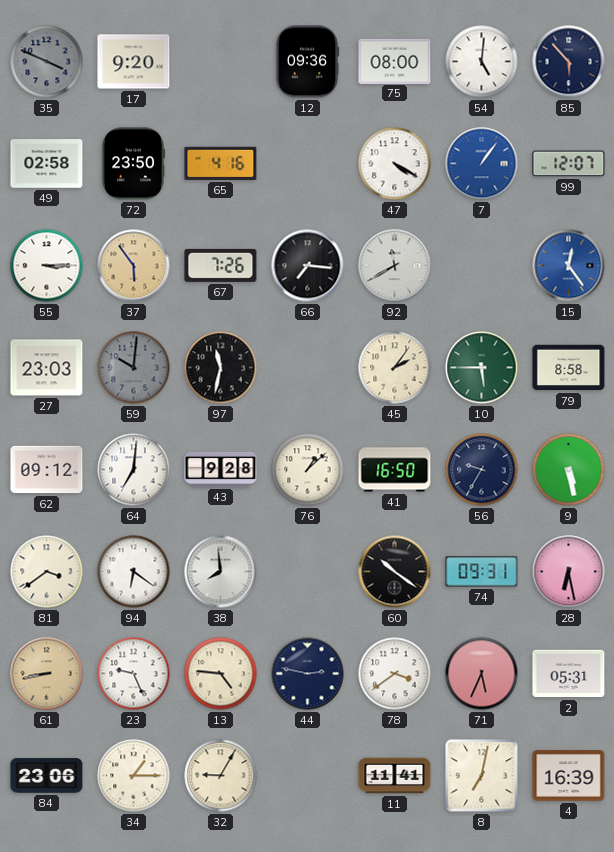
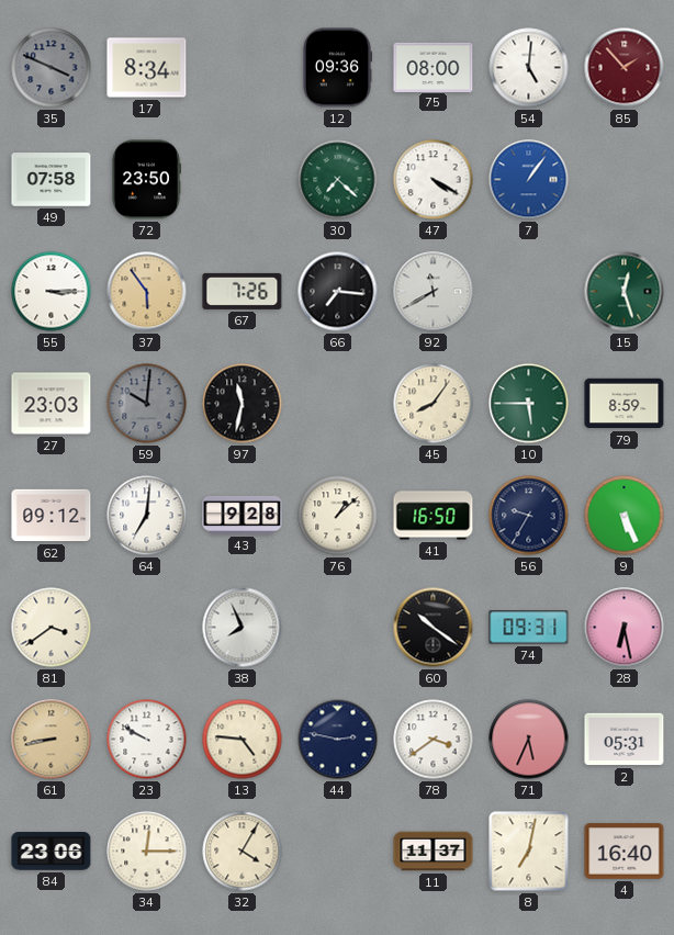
17: 9:20 -> 8:34
85: 5:53 -> 1:53
85 dial: navy -> burgundy
49: 02:58 -> 07:58
65: 4:16 -> none
30: none -> 7:22
99: 12:07 -> none
15: 12:24 -> 12:27
15 dial: blue -> green
45: 2:06 -> 8:06
79: 8:58 -> 8:59
9: 5:28 -> 5:26
94: 6:21 -> none
38: 7:59 -> 7:56
23: 9:26 -> 9:50
34: 1:15 -> 12:15
32: 9:05 -> 4:05
11: 11:41 -> 11:37
4: 16:39 -> 16:40
